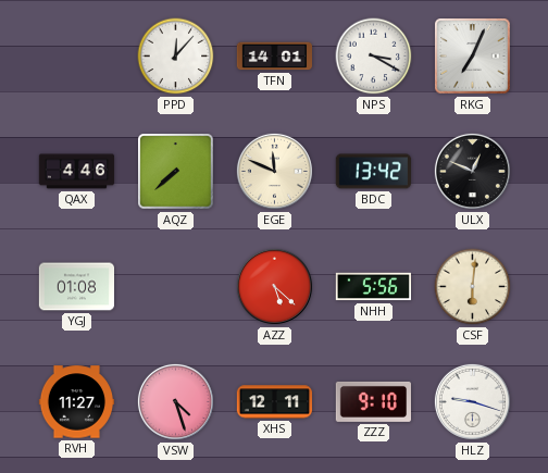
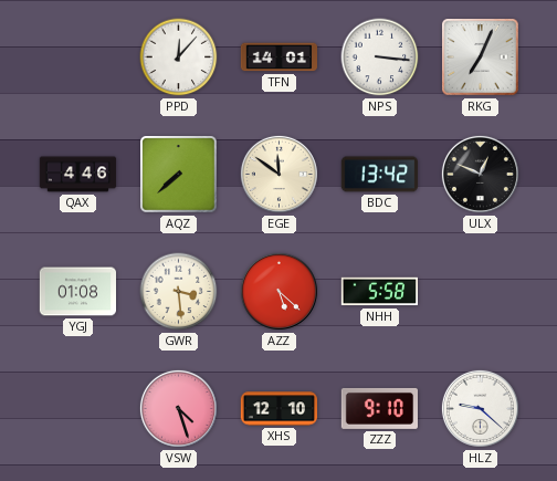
NPS: 3:20 -> 3:16
EGE: 11:49 -> 11:51
GWR: none -> 3:29
NHH: 5:56 -> 5:58
CSF: 6:01 -> none
RVH: 11:27 -> none
XHS: 12:11 -> 12:10
HLZ: 9:18 -> 9:22
